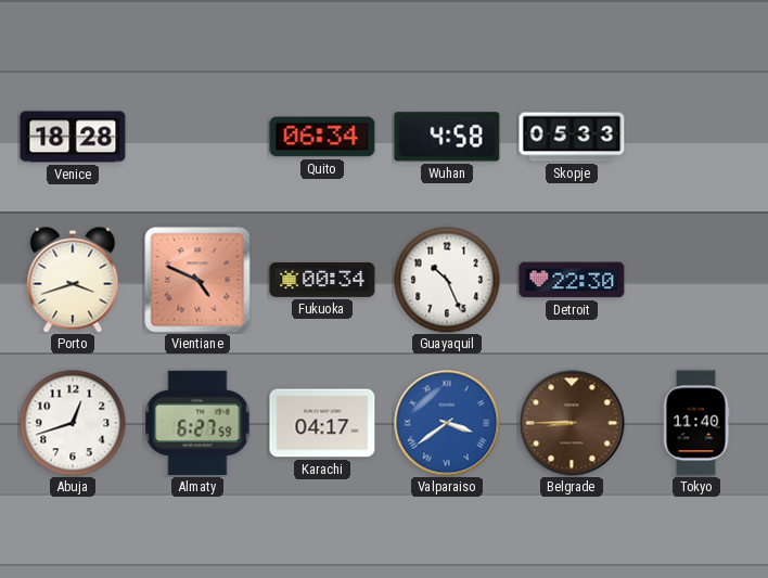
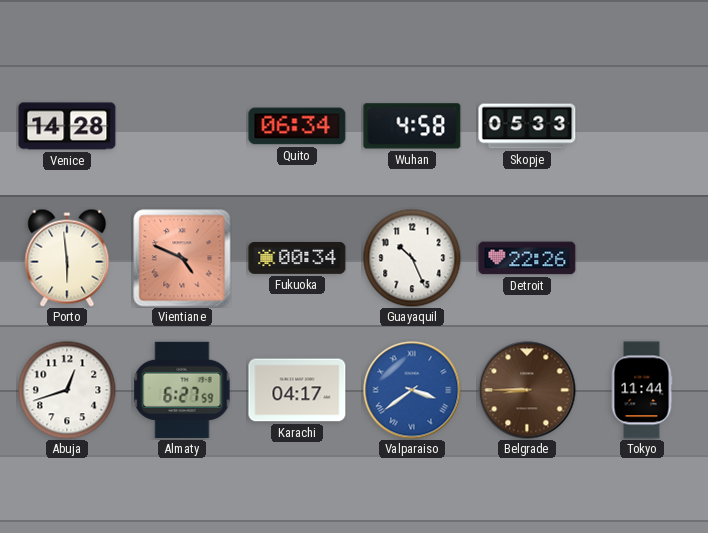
Venice: 18:28 -> 14:28
Porto: 3:42 -> 5:59
Detroit: 22:30 -> 22:26
Tokyo: 11:40 -> 11:44
